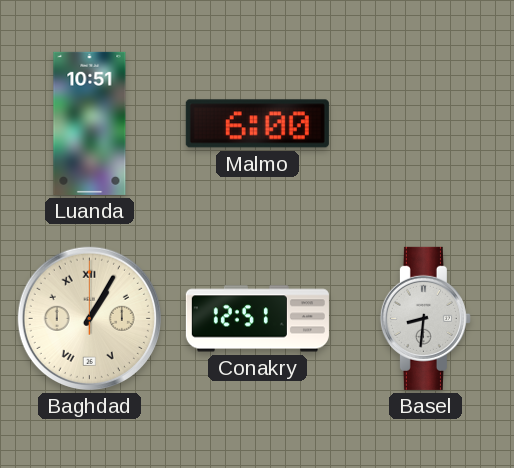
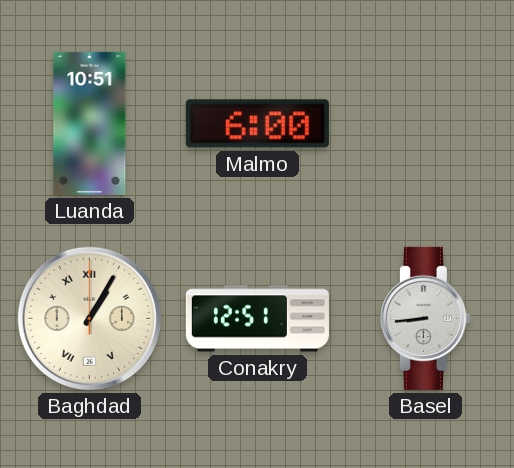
Basel: 8:31 -> 8:44
